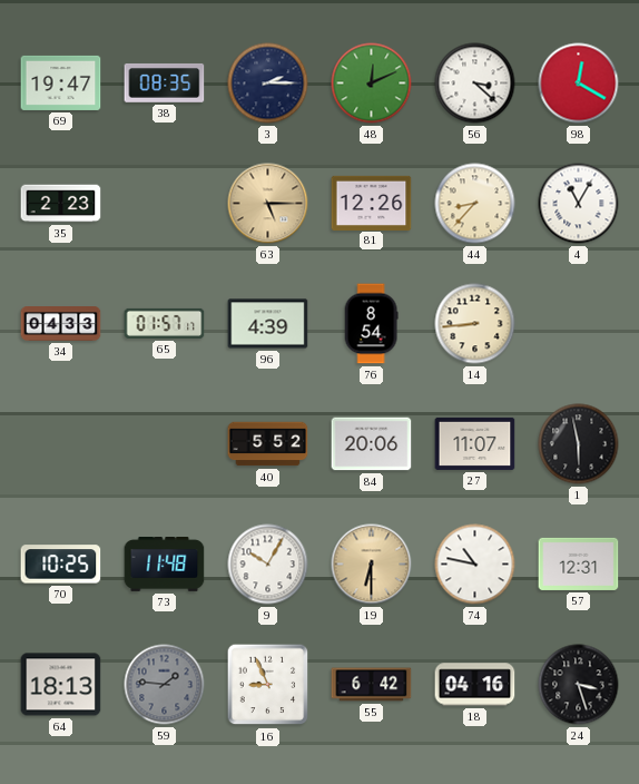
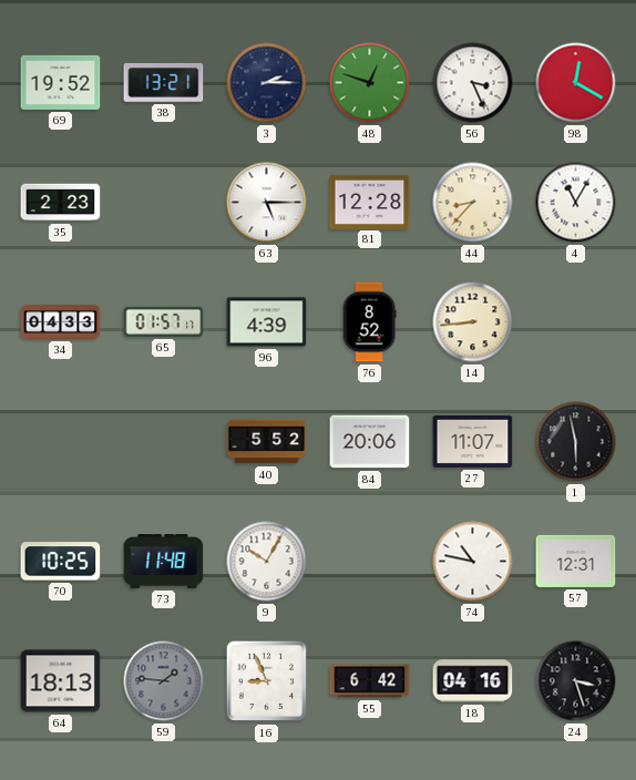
69: 19:47 -> 19:52
38: 08:35 -> 13:21
48: 12:11 -> 12:48
56: 3:22 -> 3:26
63 dial: champagne -> white
81: 12:26 -> 12:28
76: 8:54 -> 8:52
19: 6:30 -> none
